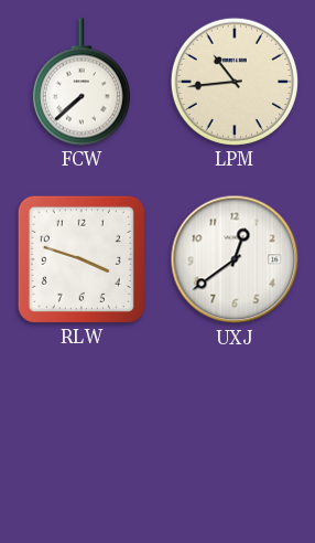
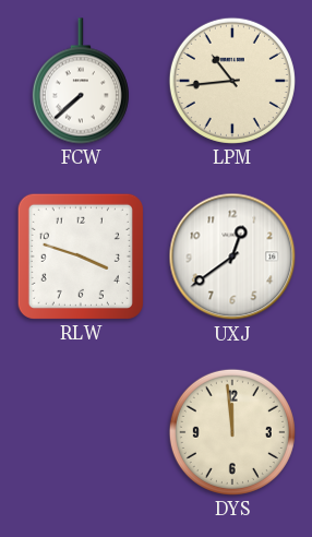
DYS: none -> 11:59
